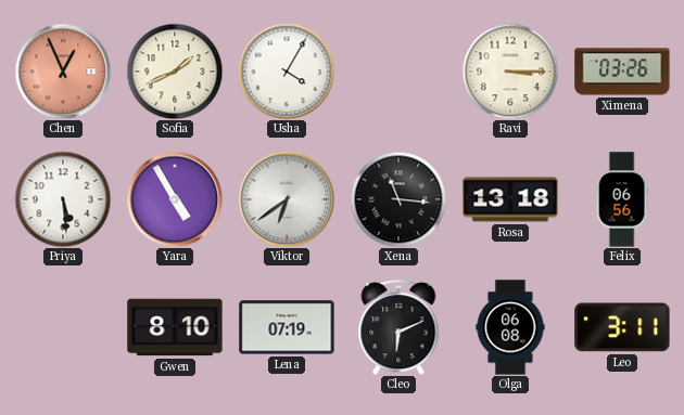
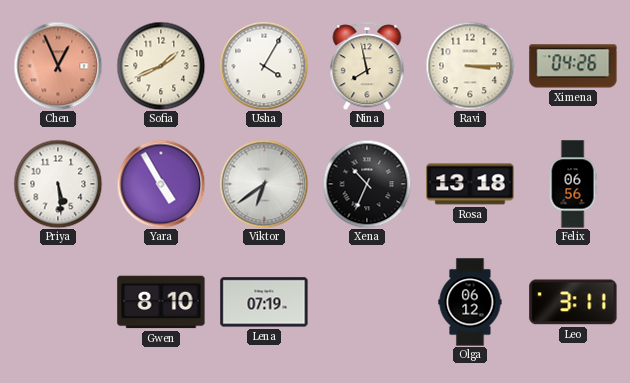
Nina: none -> 7:58
Ximena: 03:26 -> 04:26
Xena: 11:16 -> 10:34
Cleo: 6:11 -> none
Olga: 06:08 -> 06:12
